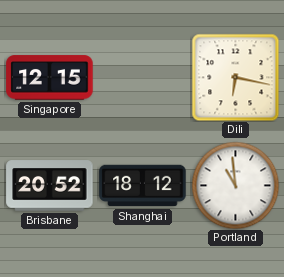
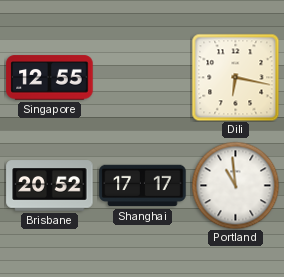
Singapore: 12:15 -> 12:55
Shanghai: 18:12 -> 17:17
